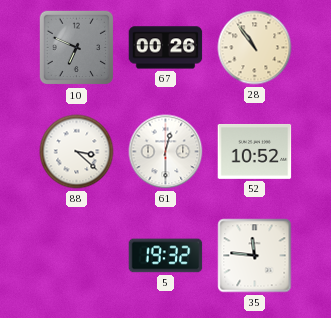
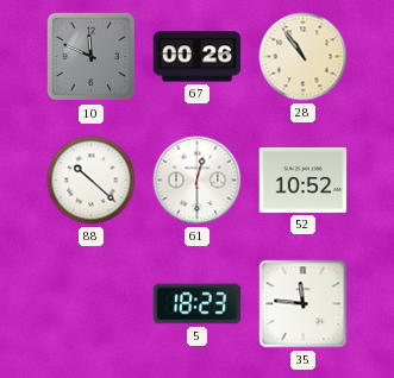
10: 6:49 -> 11:49
88: 3:22 -> 10:22
5: 19:32 -> 18:23
